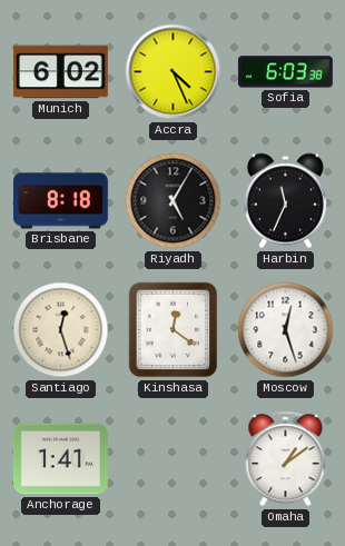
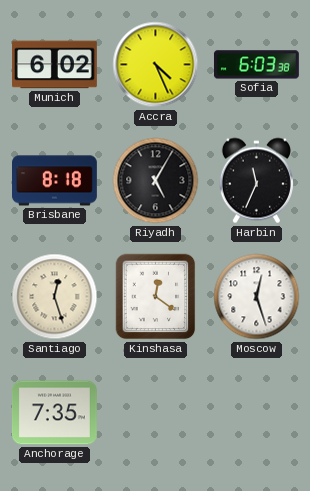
Anchorage: 1:41 -> 7:35
Omaha: 1:09 -> none
